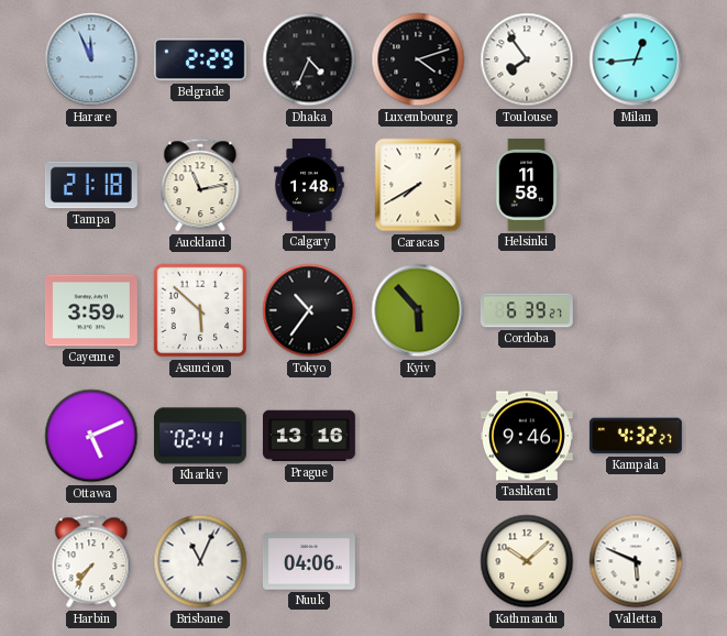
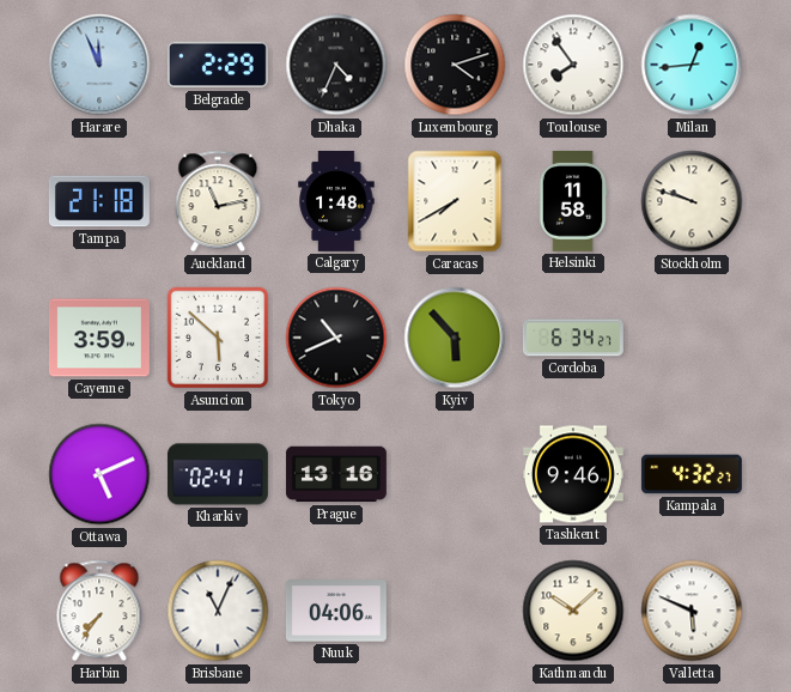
Stockholm: none -> 9:48
Tokyo: 10:36 -> 10:41
Cordoba: 6:39 -> 6:34
